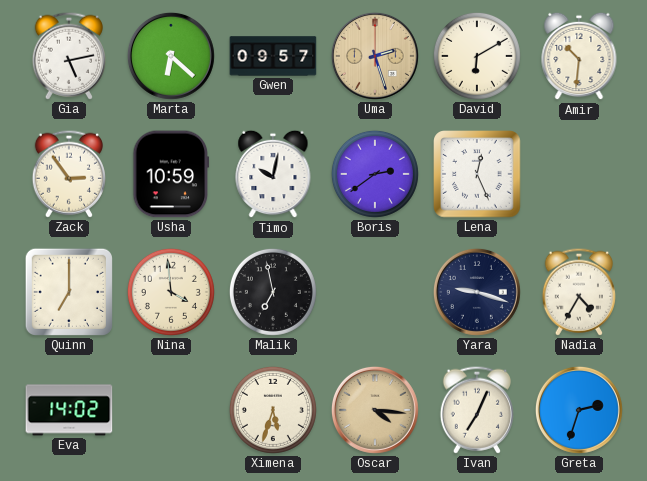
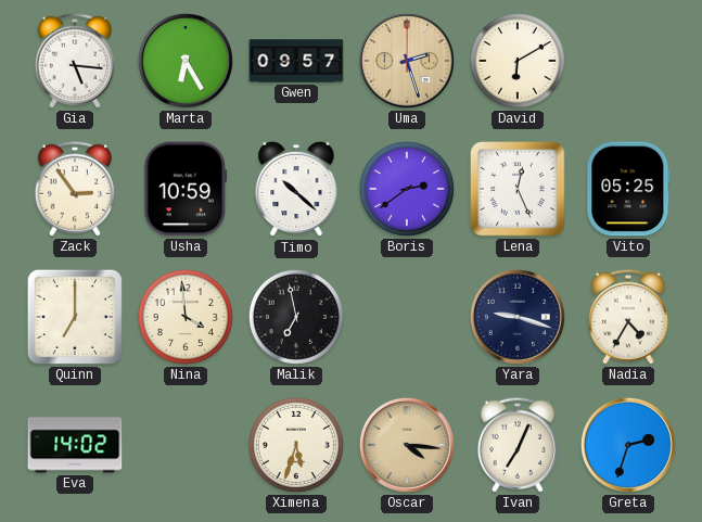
Gia: 5:13 -> 5:16
Marta: 6:22 -> 6:25
Amir: 10:31 -> none
Timo: 10:02 -> 10:22
Vito: none -> 05:25
